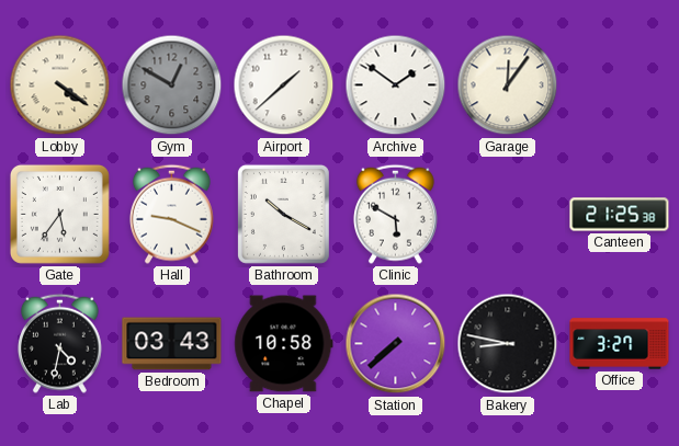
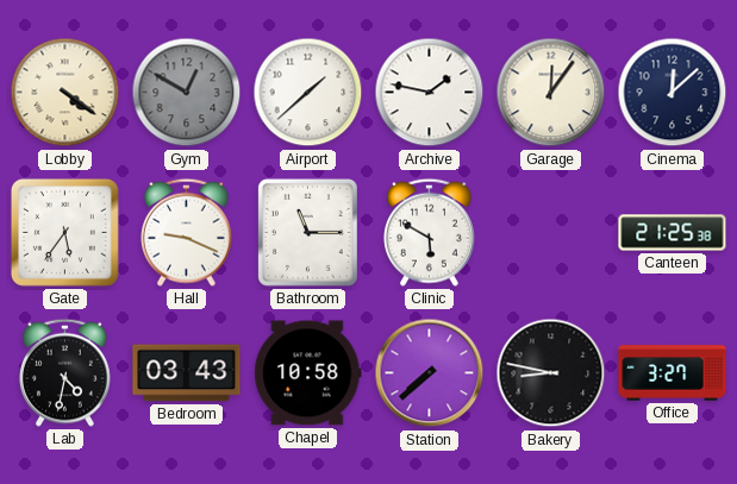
Archive: 1:51 -> 1:47
Cinema: none -> 12:08
Bathroom: 10:20 -> 11:15
